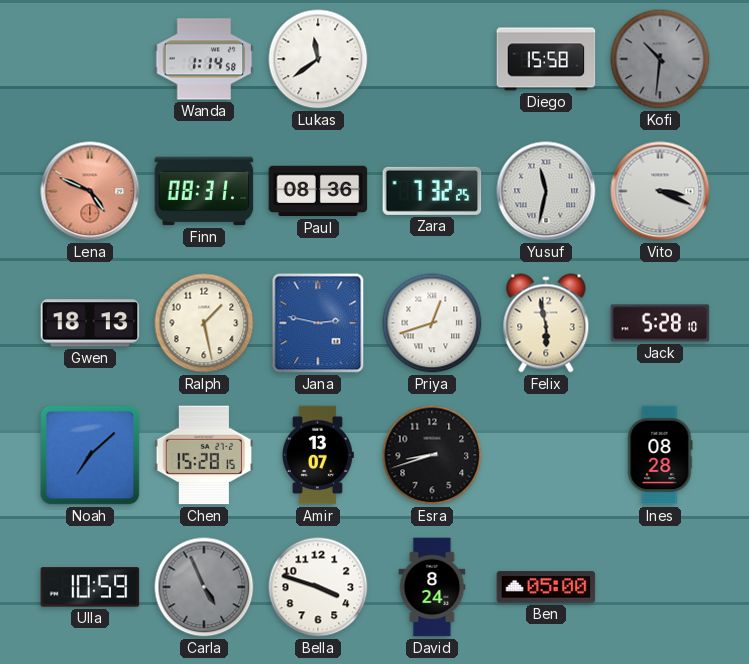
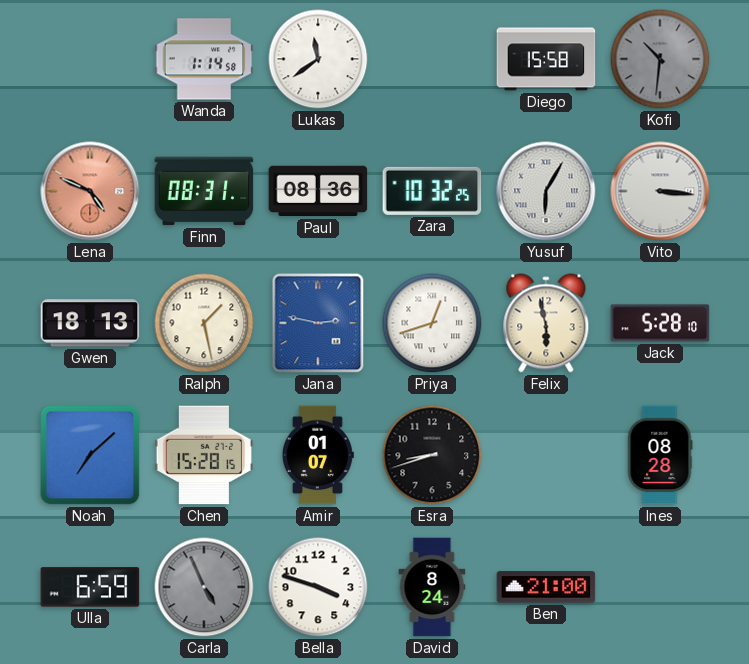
Zara: 7:32 -> 10:32
Yusuf: 11:32 -> 6:05
Vito: 3:19 -> 3:16
Amir: 13:07 -> 01:07
Ulla: 10:59 -> 6:59
Ben: 05:00 -> 21:00
